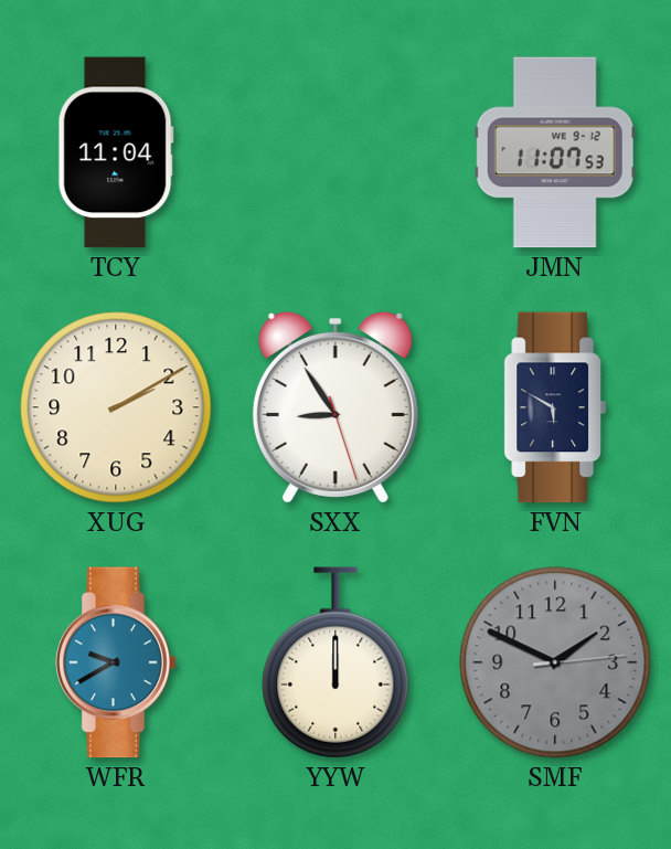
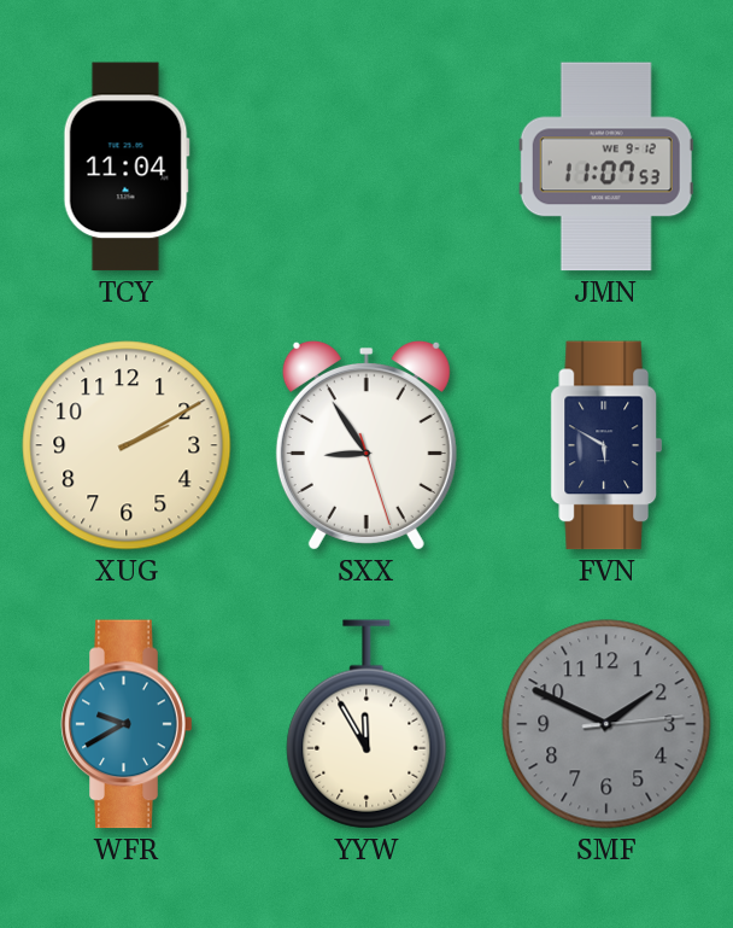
YYW: 12:00 -> 11:55
